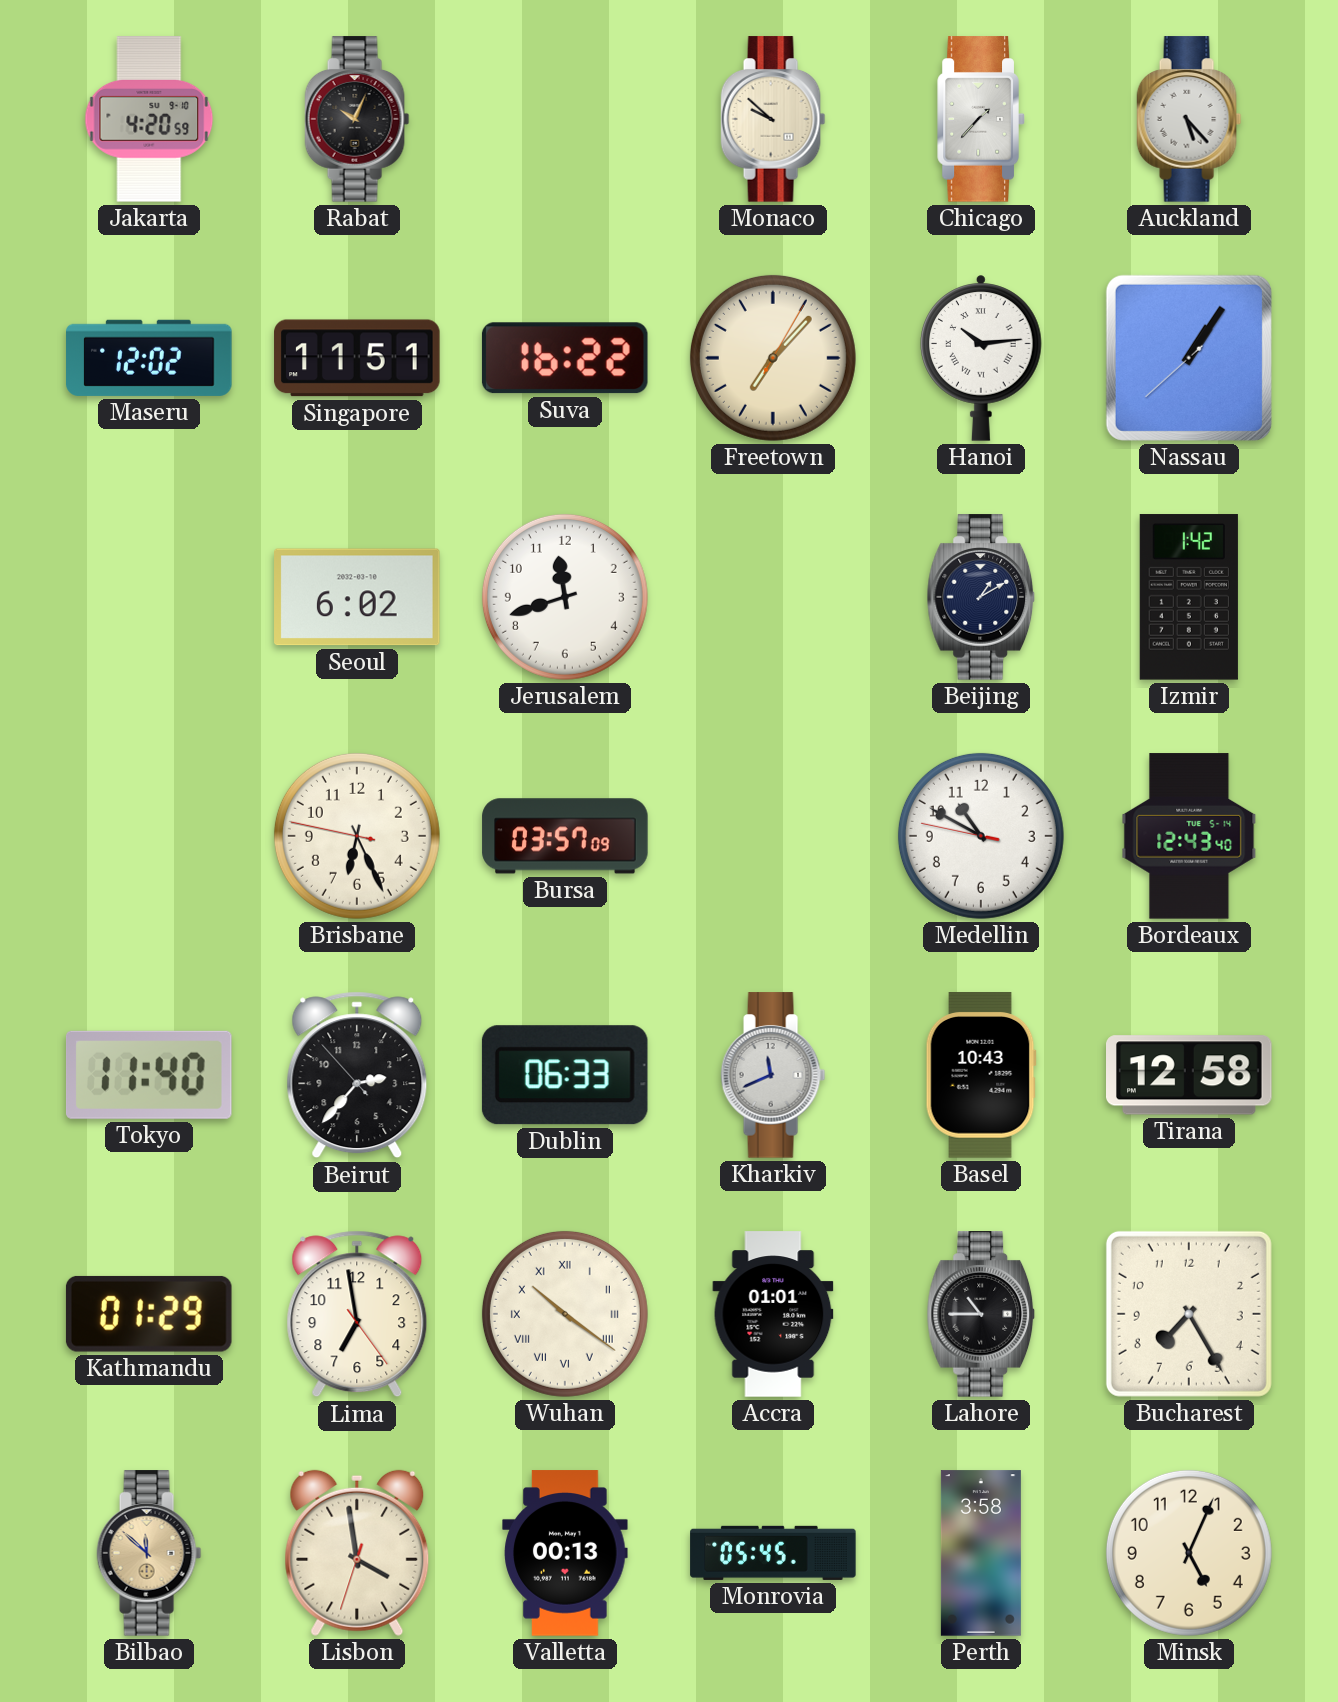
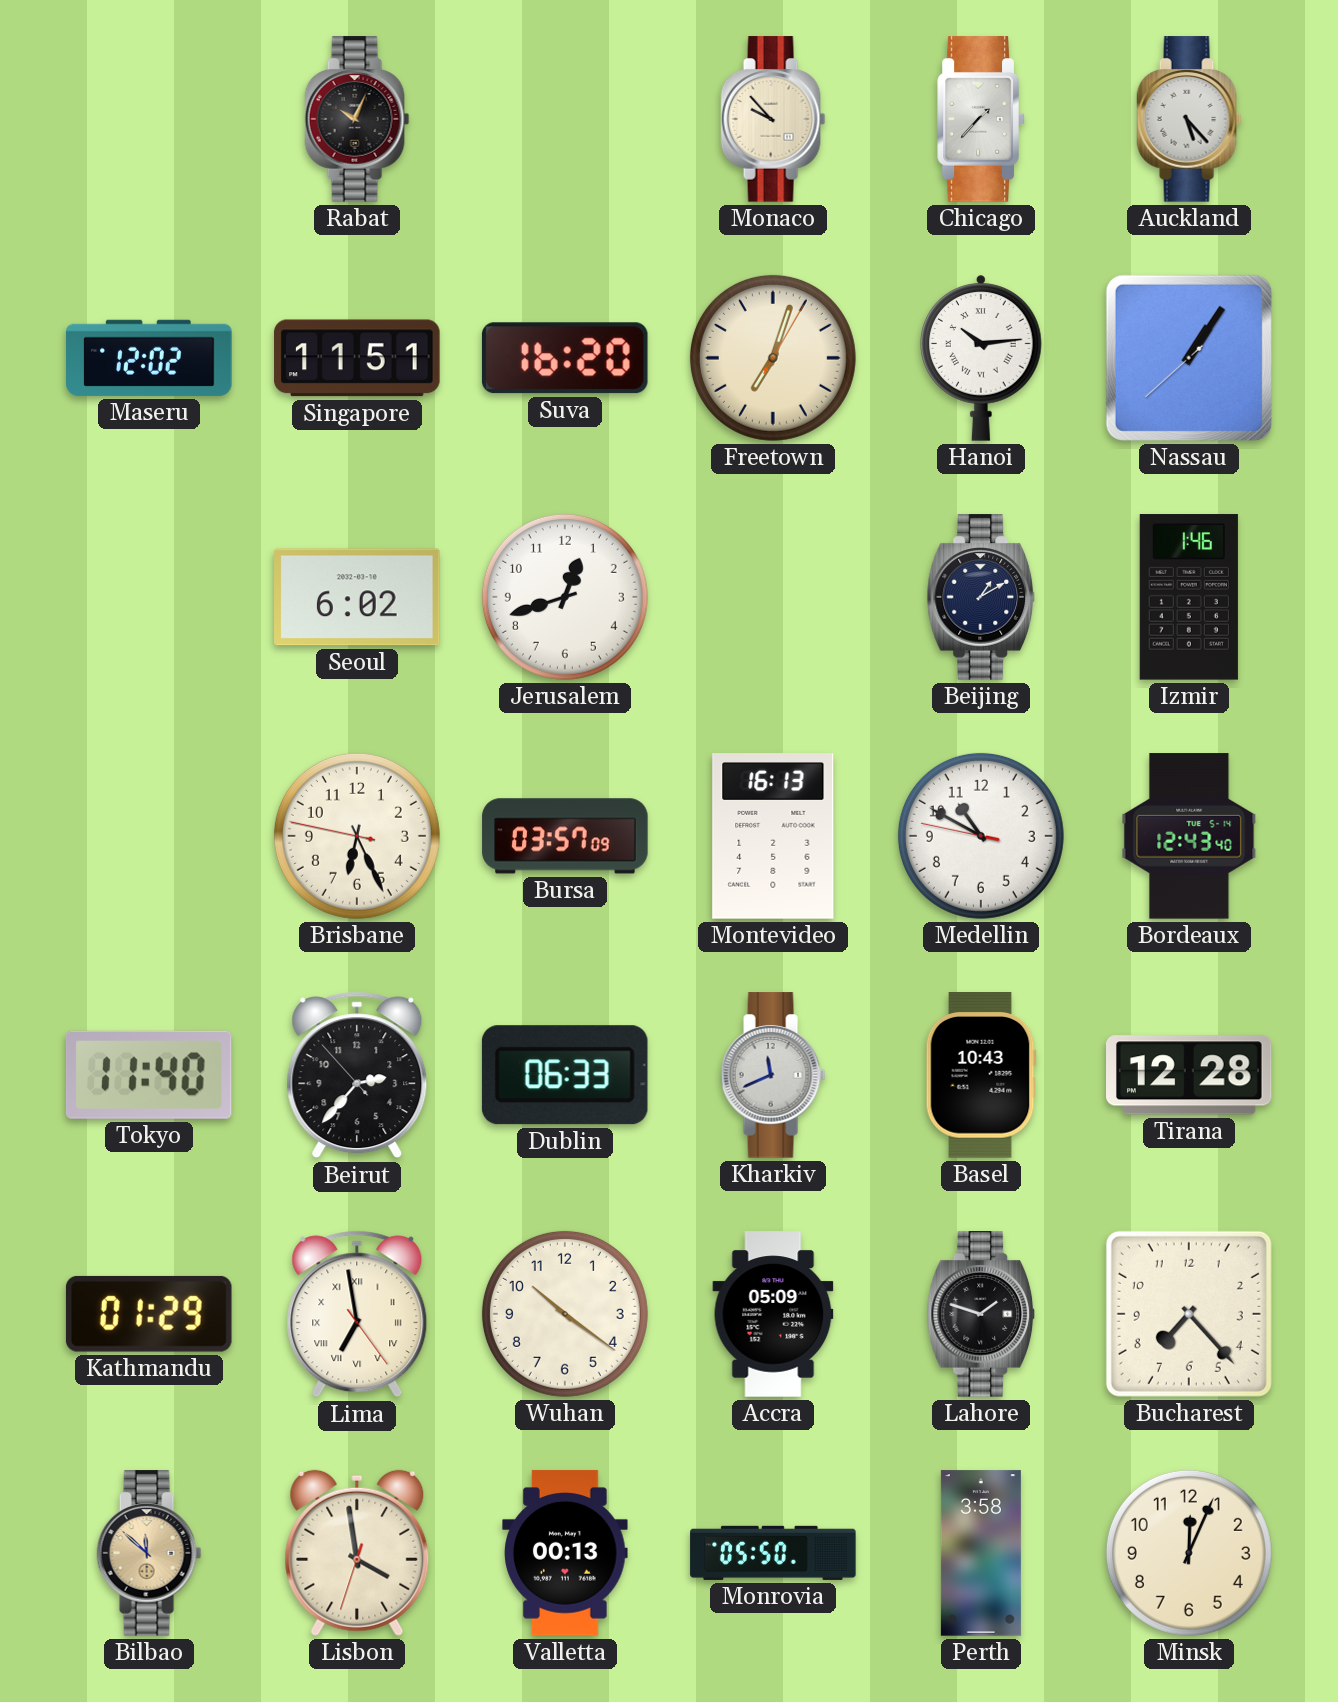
Jakarta: 4:20 -> none
Monaco: 9:52 -> 9:53
Suva: 16:22 -> 16:20
Freetown: 7:07 -> 7:03
Jerusalem: 11:42 -> 12:42
Izmir: 1:42 -> 1:46
Montevideo: none -> 16:13
Tirana: 12:58 -> 12:28
Lima numerals: Arabic -> Roman
Wuhan numerals: Roman -> Arabic
Accra: 01:01 -> 05:09
Lahore: 10:45 -> 1:48
Bucharest: 7:25 -> 7:23
Monrovia: 05:45 -> 05:50
Minsk: 5:04 -> 12:04
